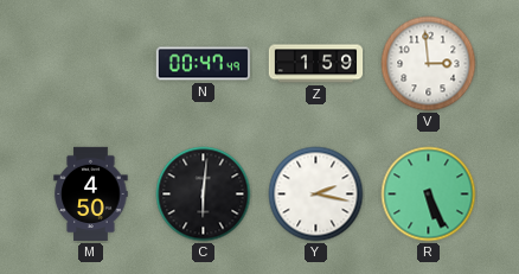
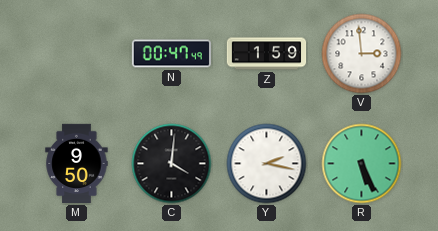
M: 4:50 -> 9:50
C: 6:01 -> 4:01
